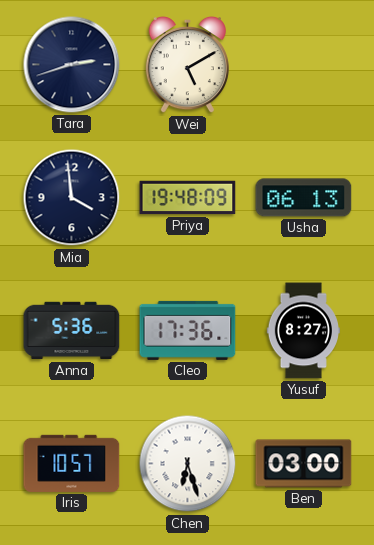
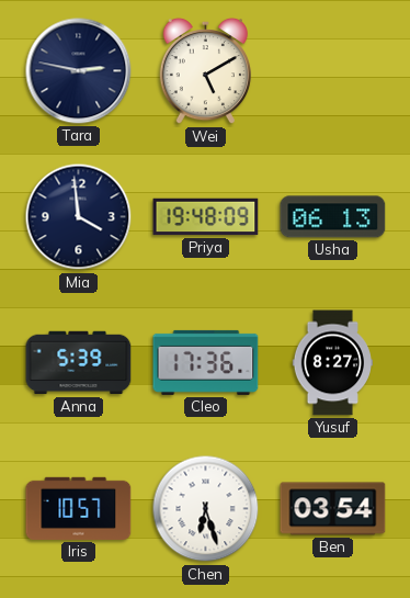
Tara: 2:42 -> 2:47
Anna: 5:36 -> 5:39
Ben: 03:00 -> 03:54
